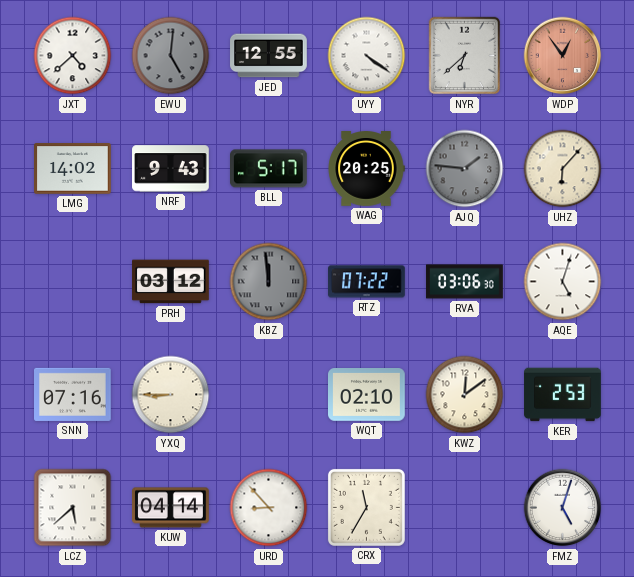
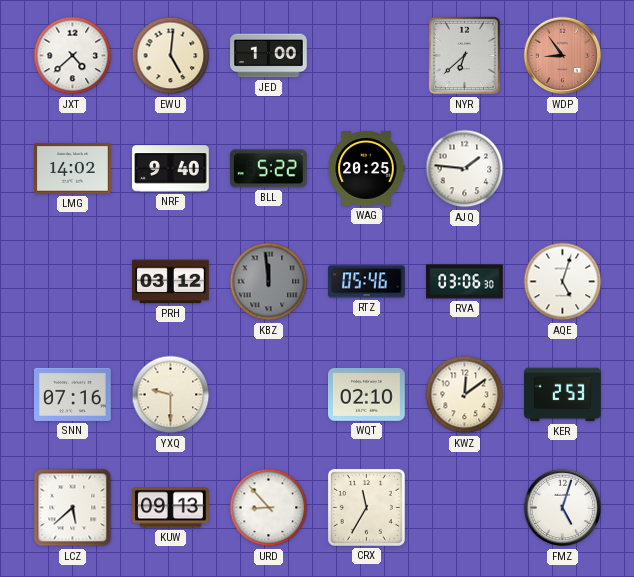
EWU dial: grey -> cream
JED: 12:55 -> 1:00
UYY: 4:21 -> none
WDP: 12:54 -> 8:54
NRF: 9:43 -> 9:40
BLL: 5:17 -> 5:22
AJQ dial: grey -> white
UHZ: 6:07 -> none
RTZ: 07:22 -> 05:46
YXQ: 8:45 -> 9:30
KUW: 04:14 -> 09:13
